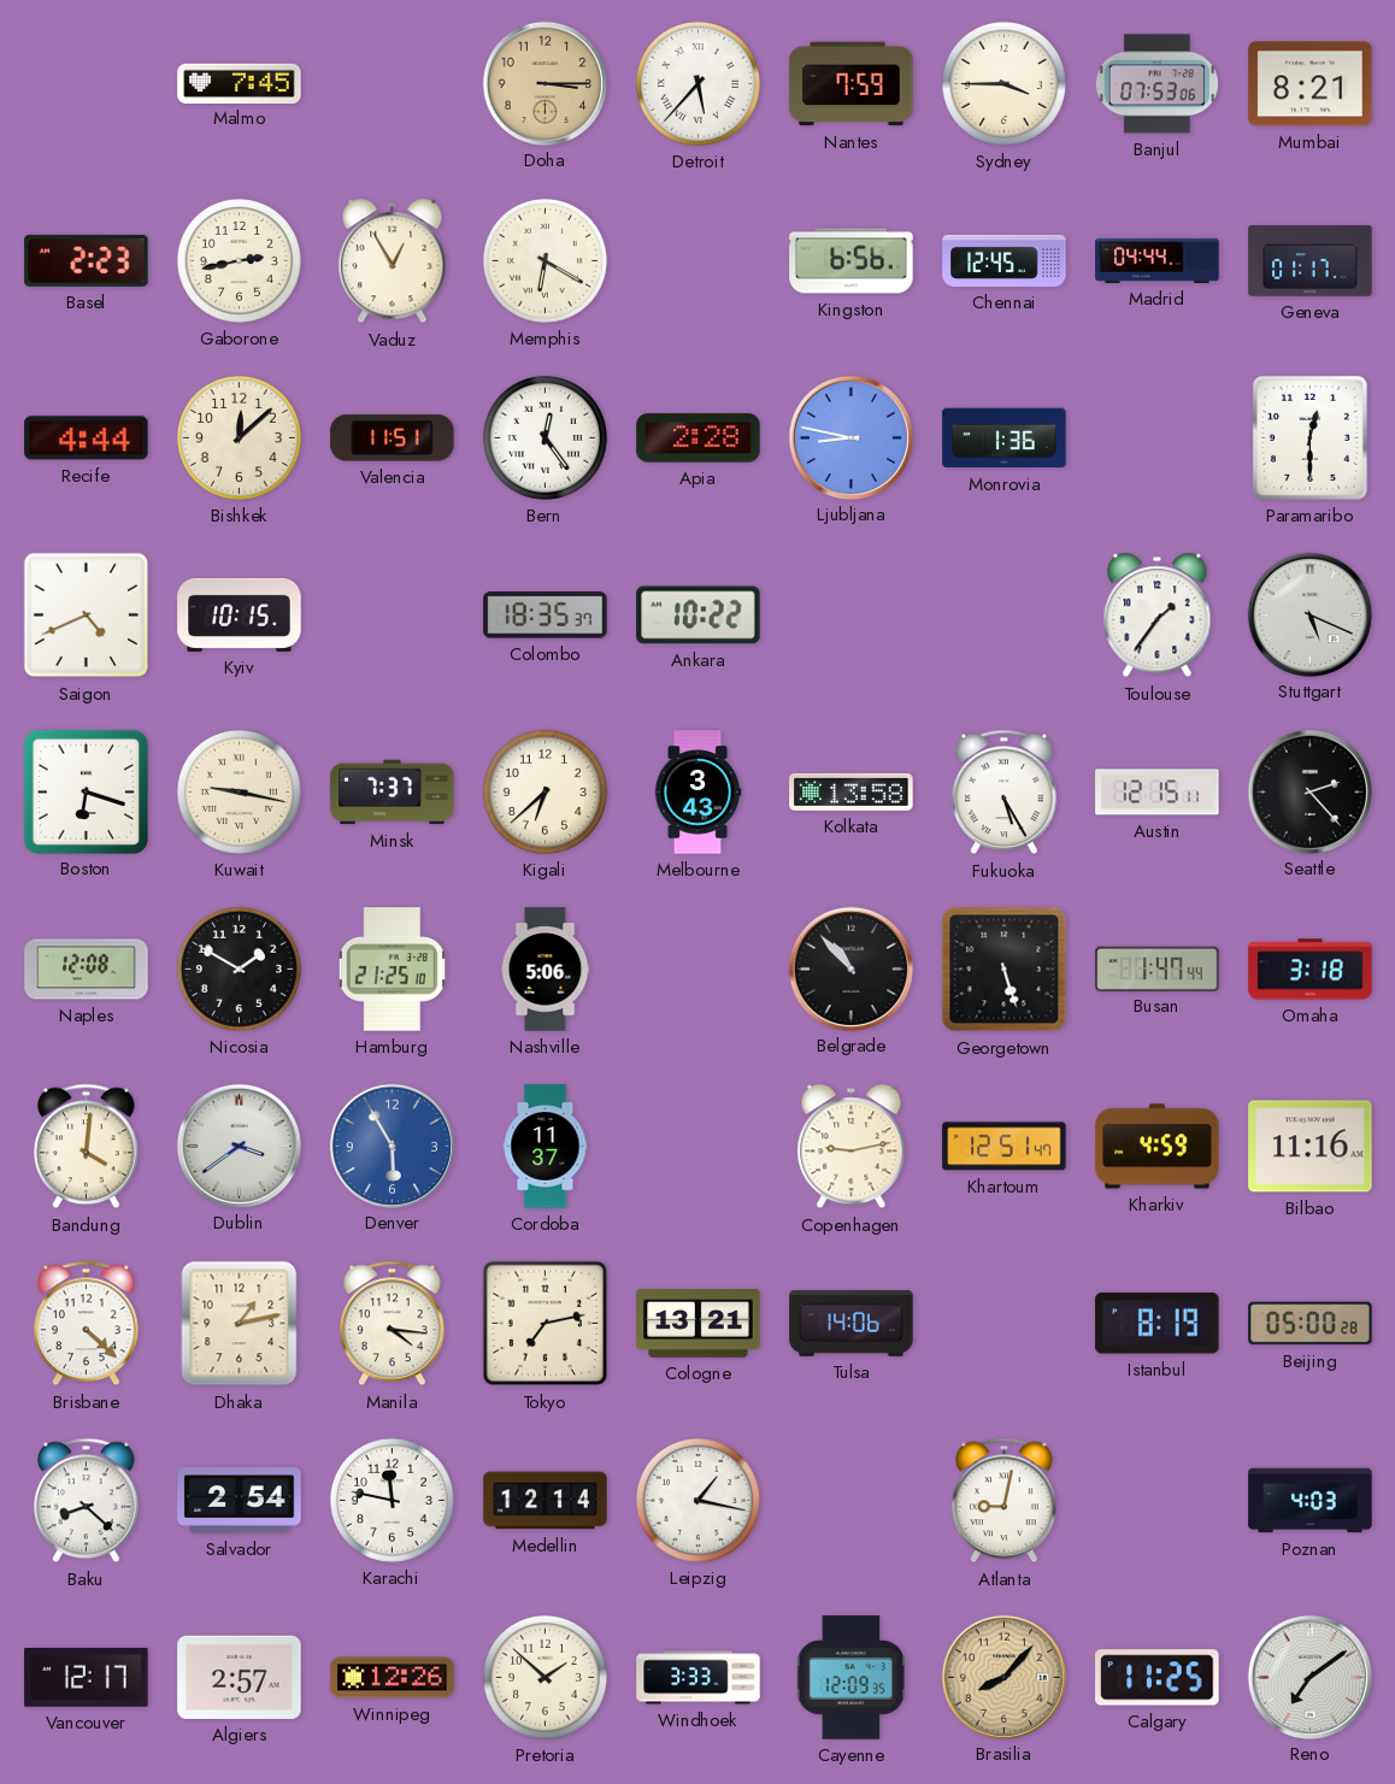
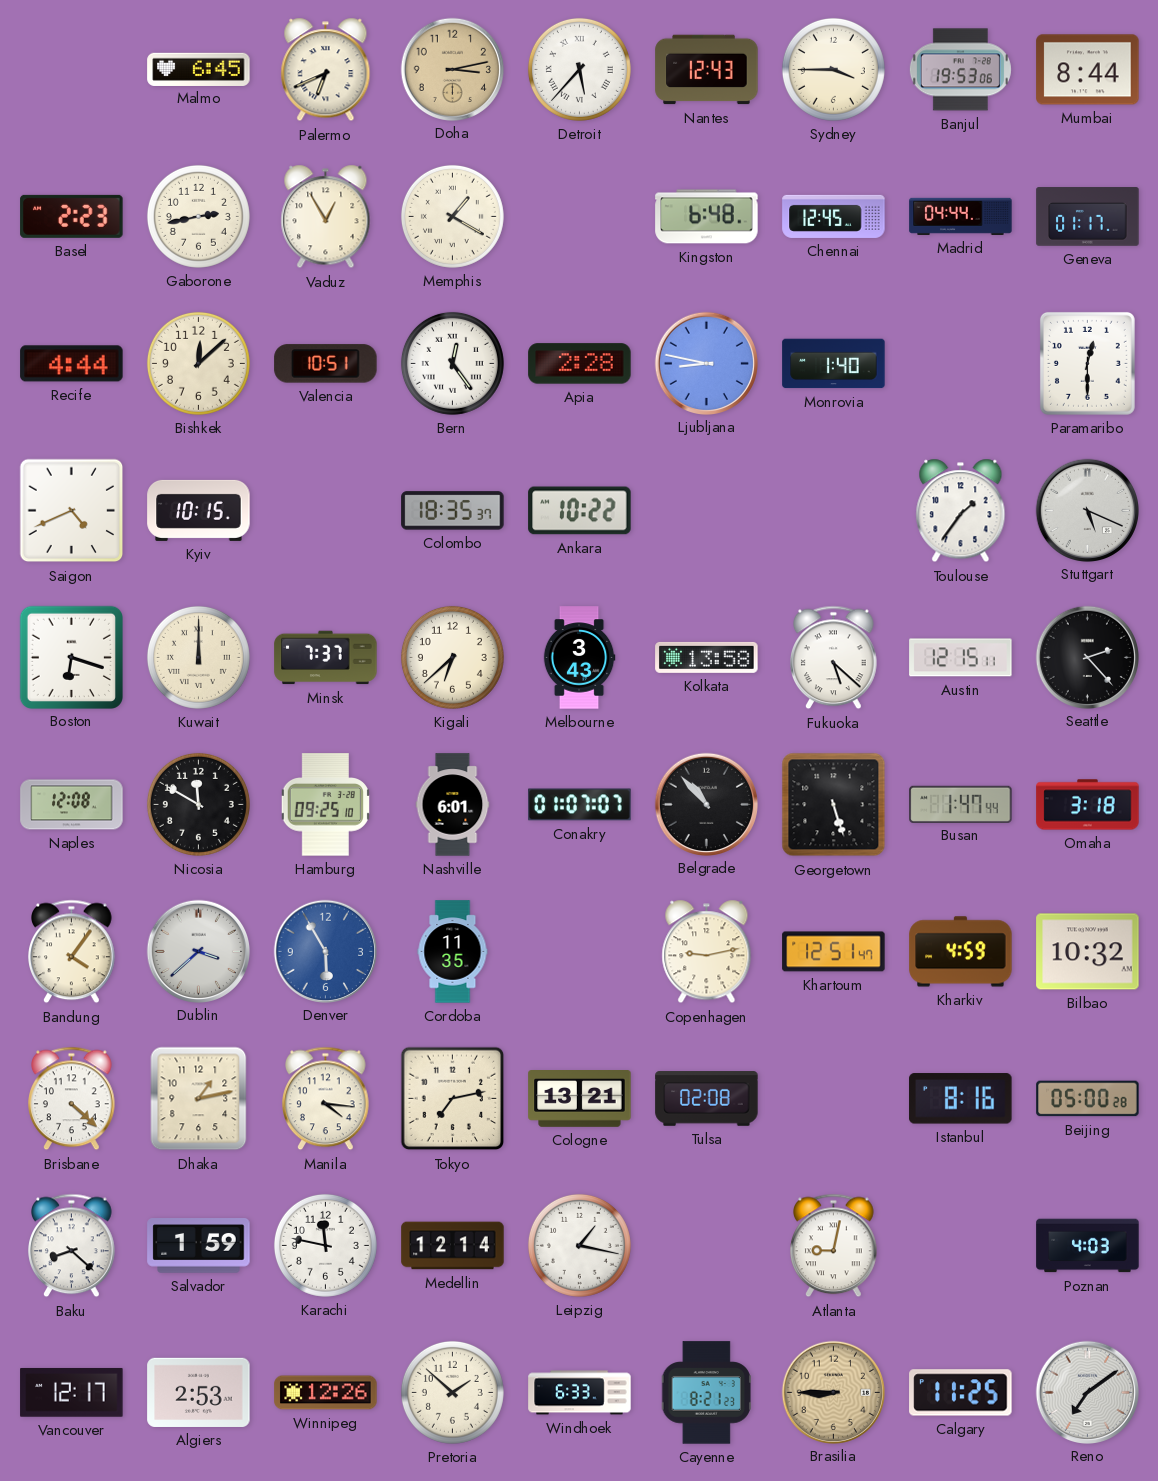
Malmo: 7:45 -> 6:45
Palermo: none -> 6:41
Doha: 3:15 -> 3:13
Nantes: 7:59 -> 12:43
Banjul: 07:53 -> 19:53
Mumbai: 8:21 -> 8:44
Memphis: 6:20 -> 1:20
Kingston: 6:56 -> 6:48
Valencia: 11:51 -> 10:51
Monrovia: 1:36 -> 1:40
Kuwait: 9:17 -> 12:00
Fukuoka: 5:25 -> 5:22
Nicosia: 1:50 -> 11:50
Hamburg: 21:25 -> 09:25
Nashville: 5:06 -> 6:01
Conakry: none -> 01:07
Bandung: 4:01 -> 4:06
Dublin: 3:39 -> 3:38
Cordoba: 11:37 -> 11:35
Bilbao: 11:16 -> 10:32
Tulsa: 14:06 -> 02:08
Istanbul: 8:19 -> 8:16
Salvador: 2:54 -> 1:59
Algiers: 2:57 -> 2:53
Windhoek: 3:33 -> 6:33
Cayenne: 12:09 -> 8:21
Brasilia: 8:07 -> 8:45
